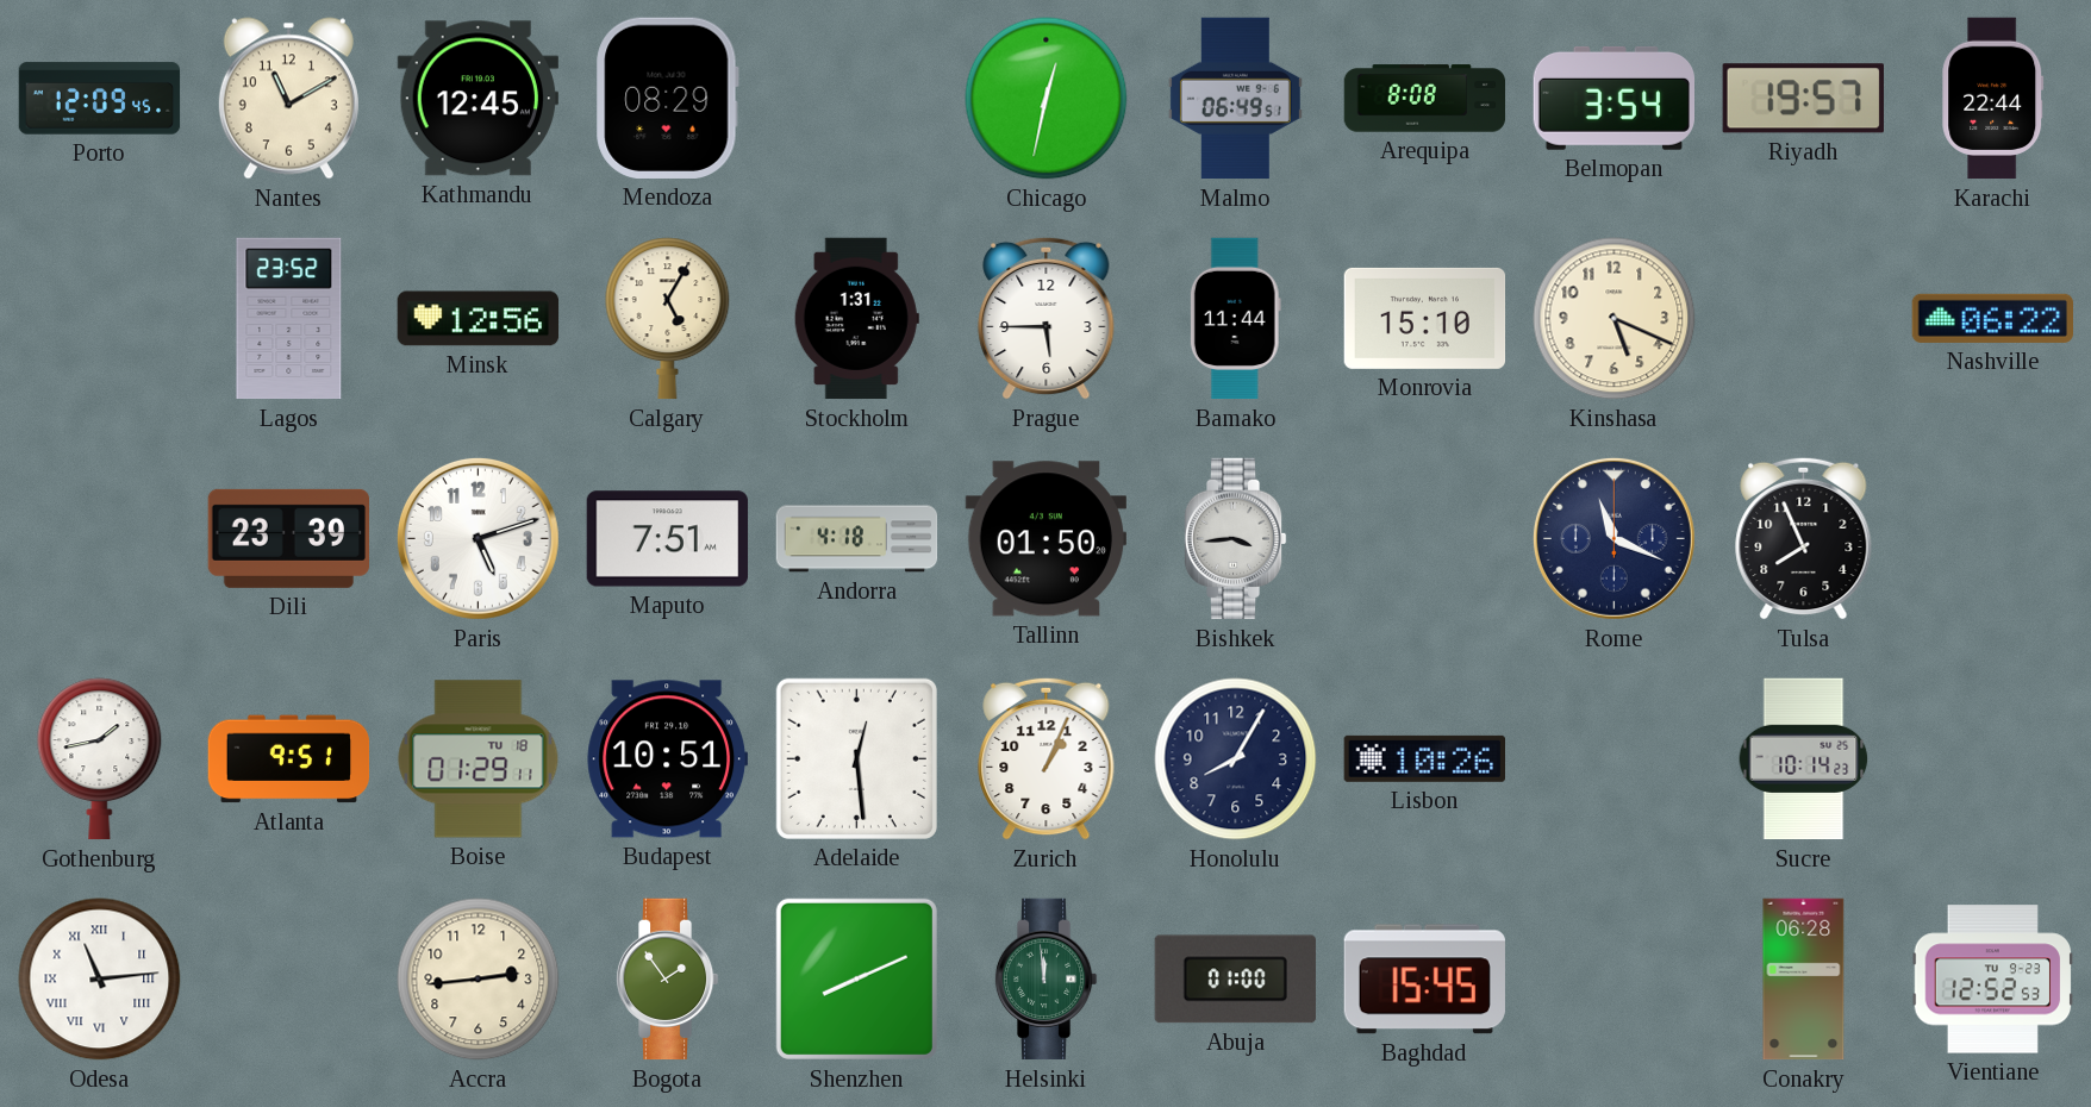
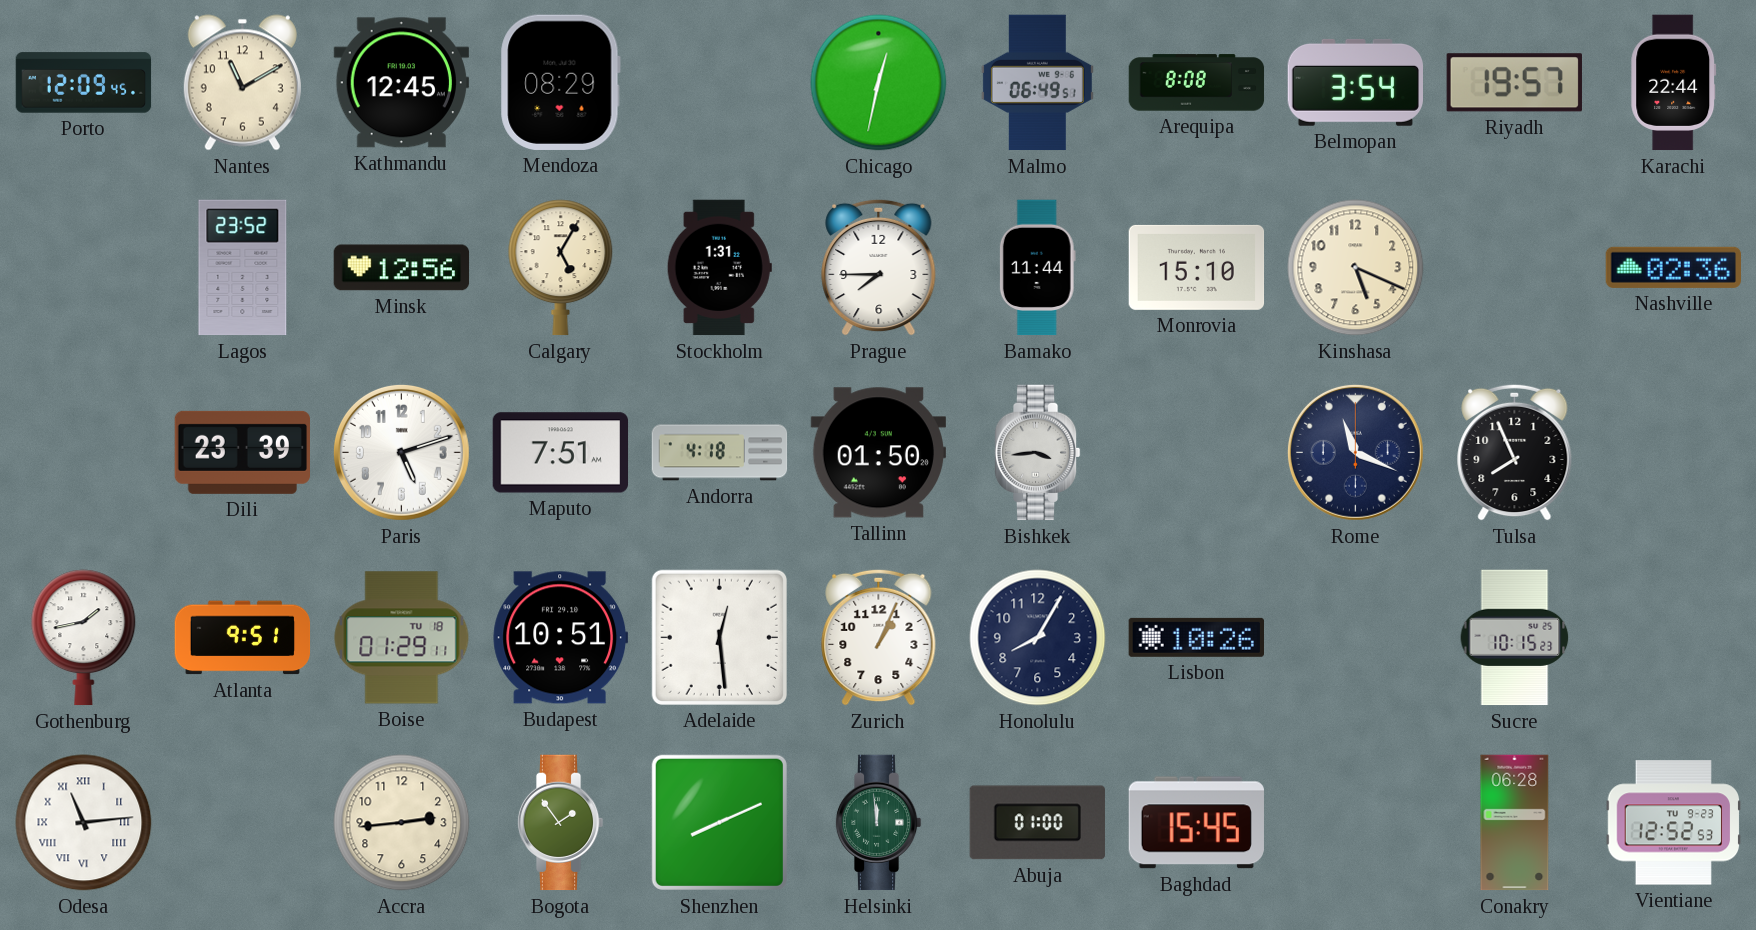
Prague: 5:45 -> 7:45
Nashville: 06:22 -> 02:36
Sucre: 10:14 -> 10:15
